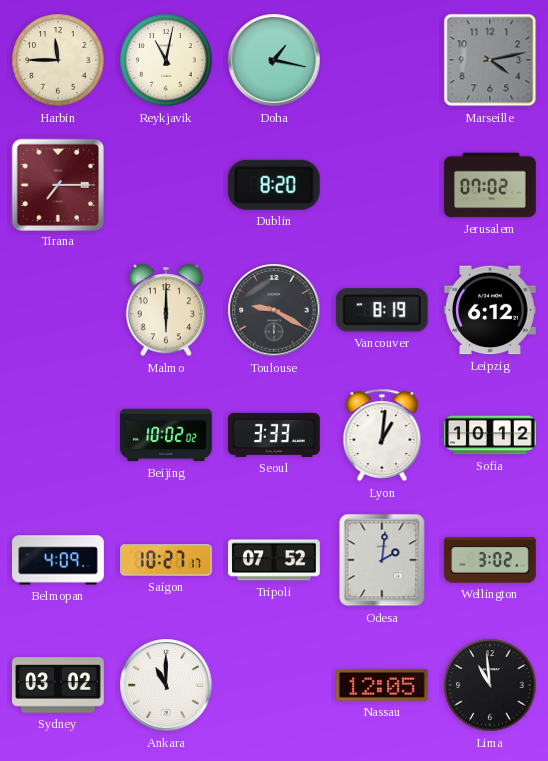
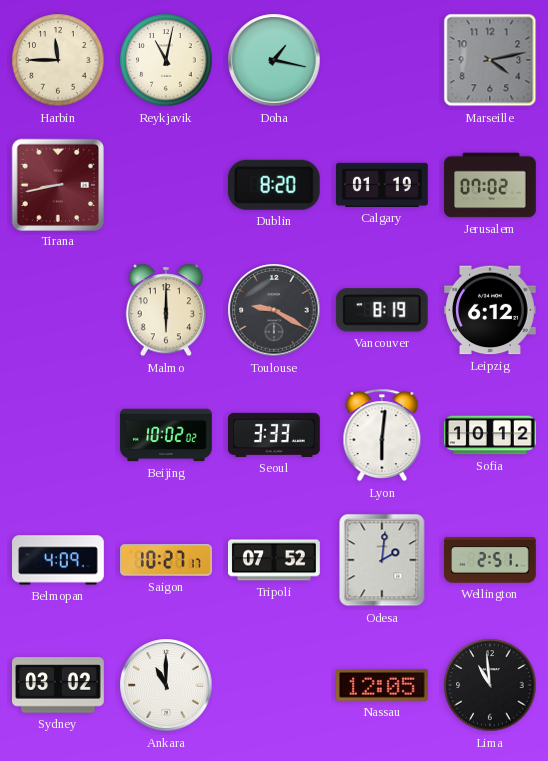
Tirana: 7:15 -> 8:43
Calgary: none -> 01:19
Lyon: 1:01 -> 6:01
Wellington: 3:02 -> 2:51
